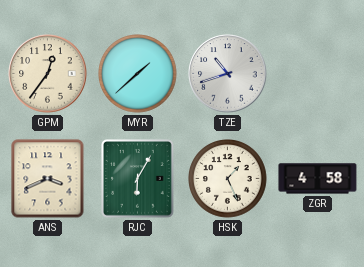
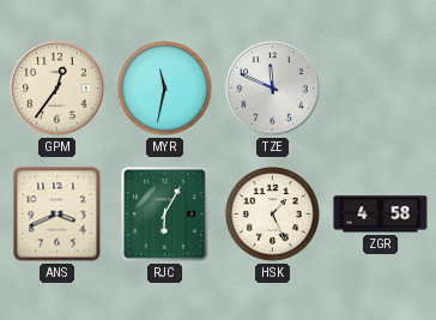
MYR: 1:38 -> 11:32
TZE: 10:42 -> 11:49
